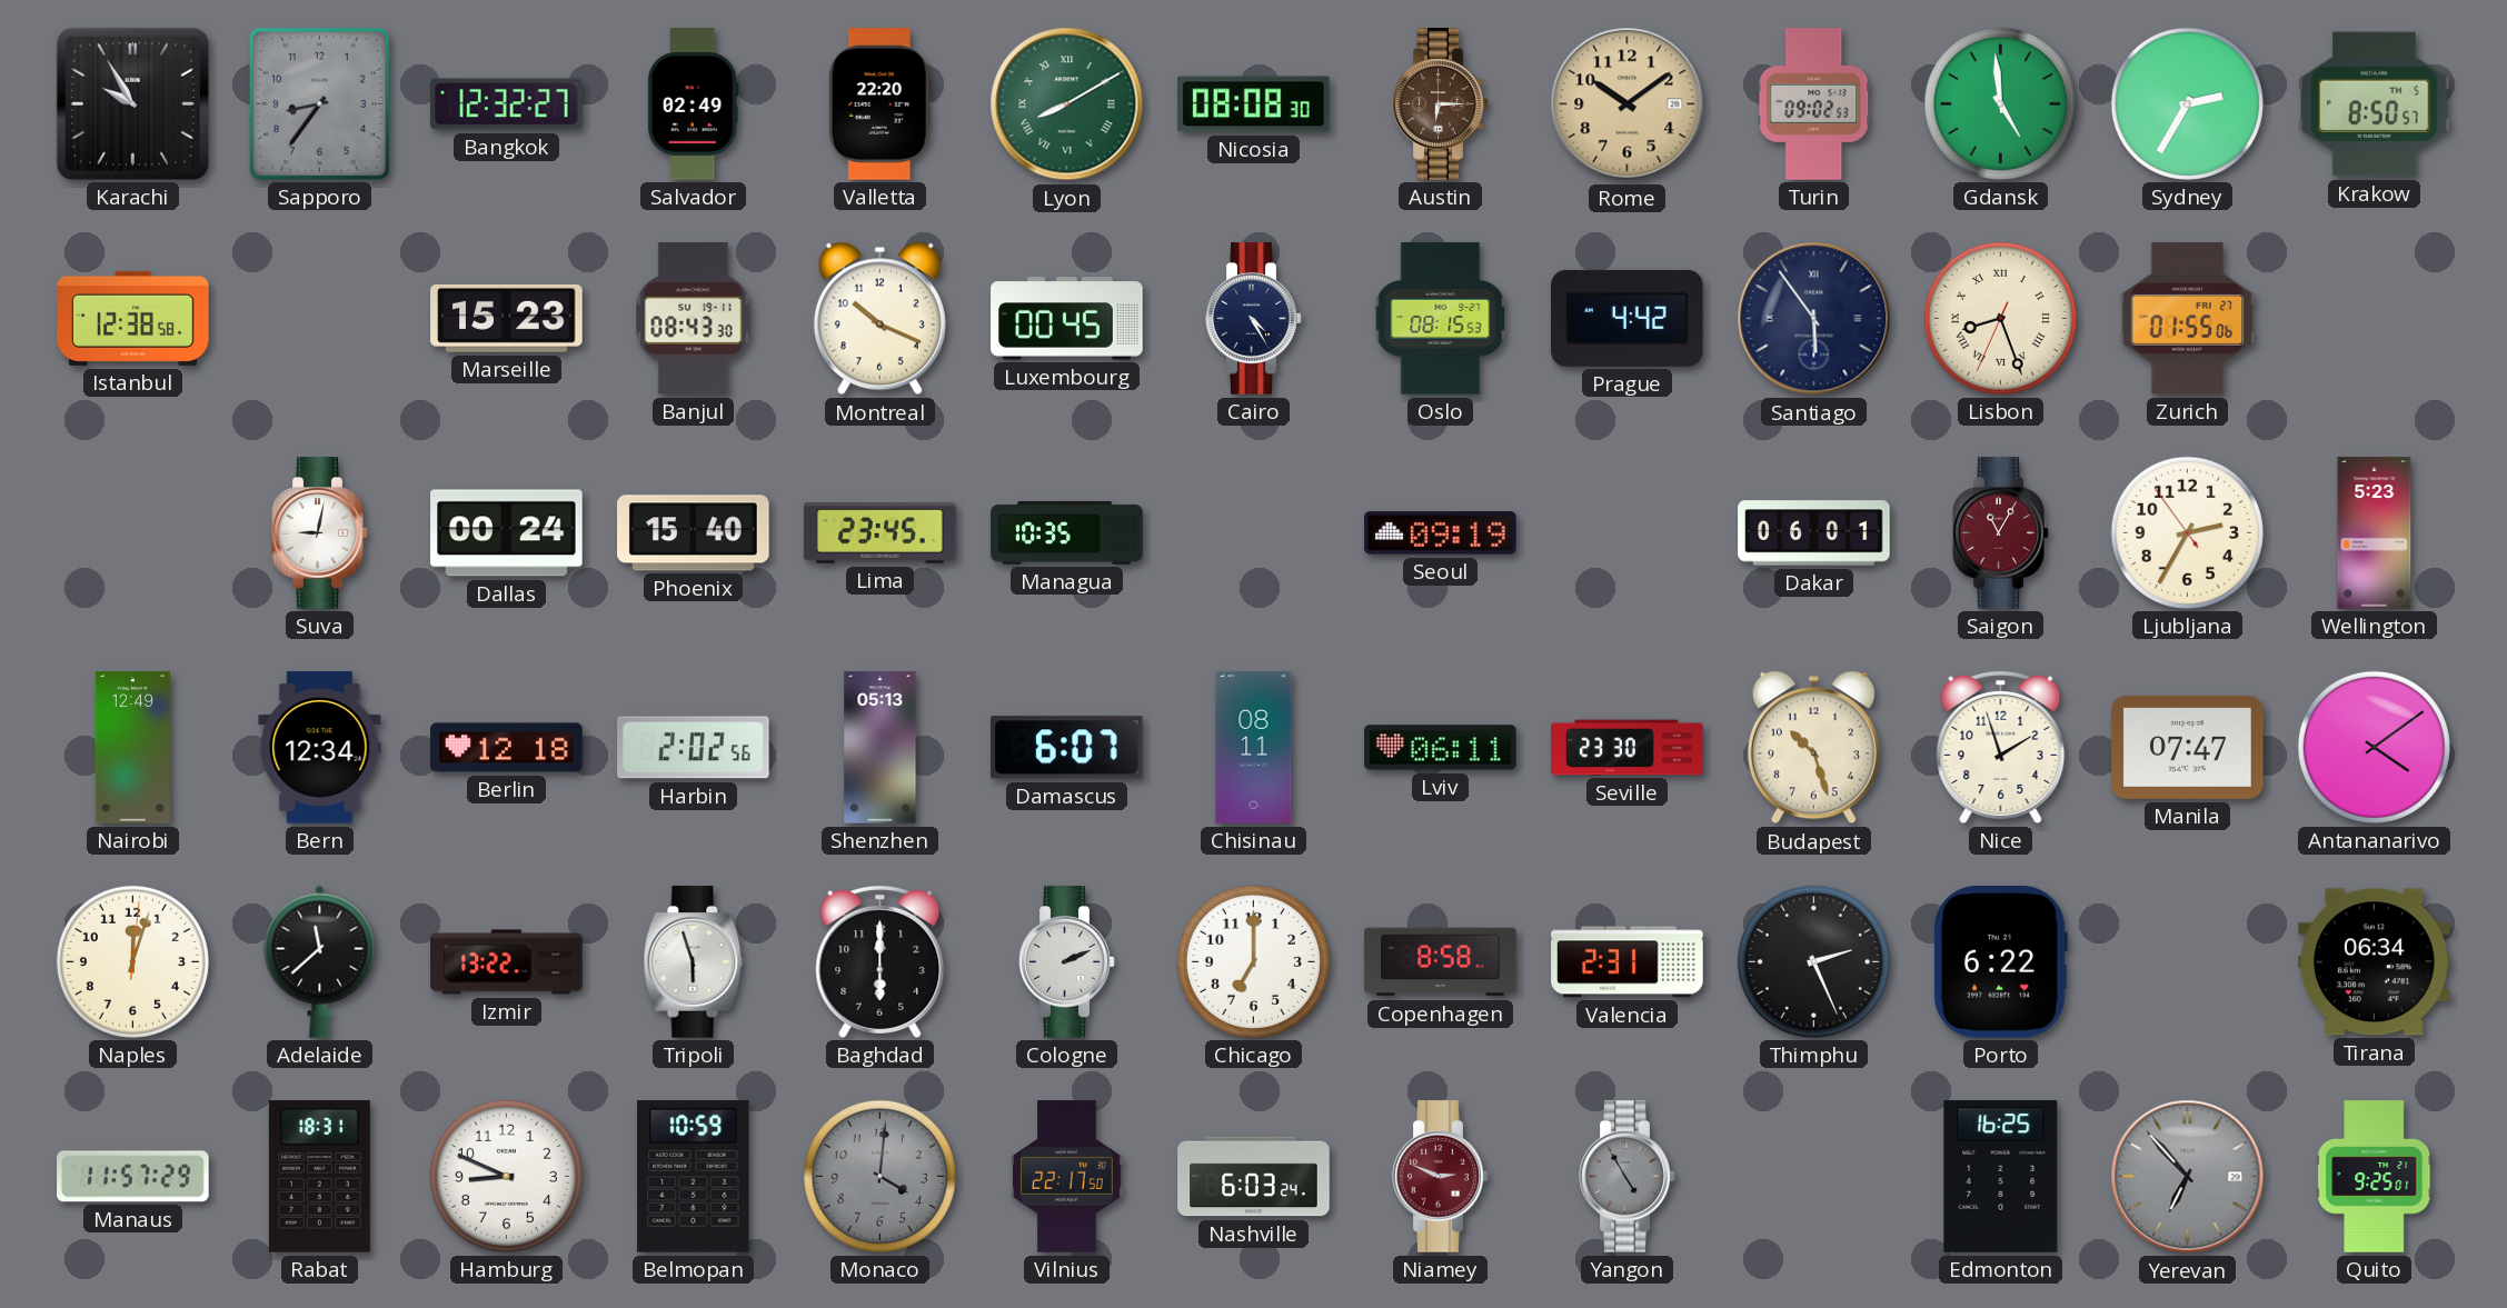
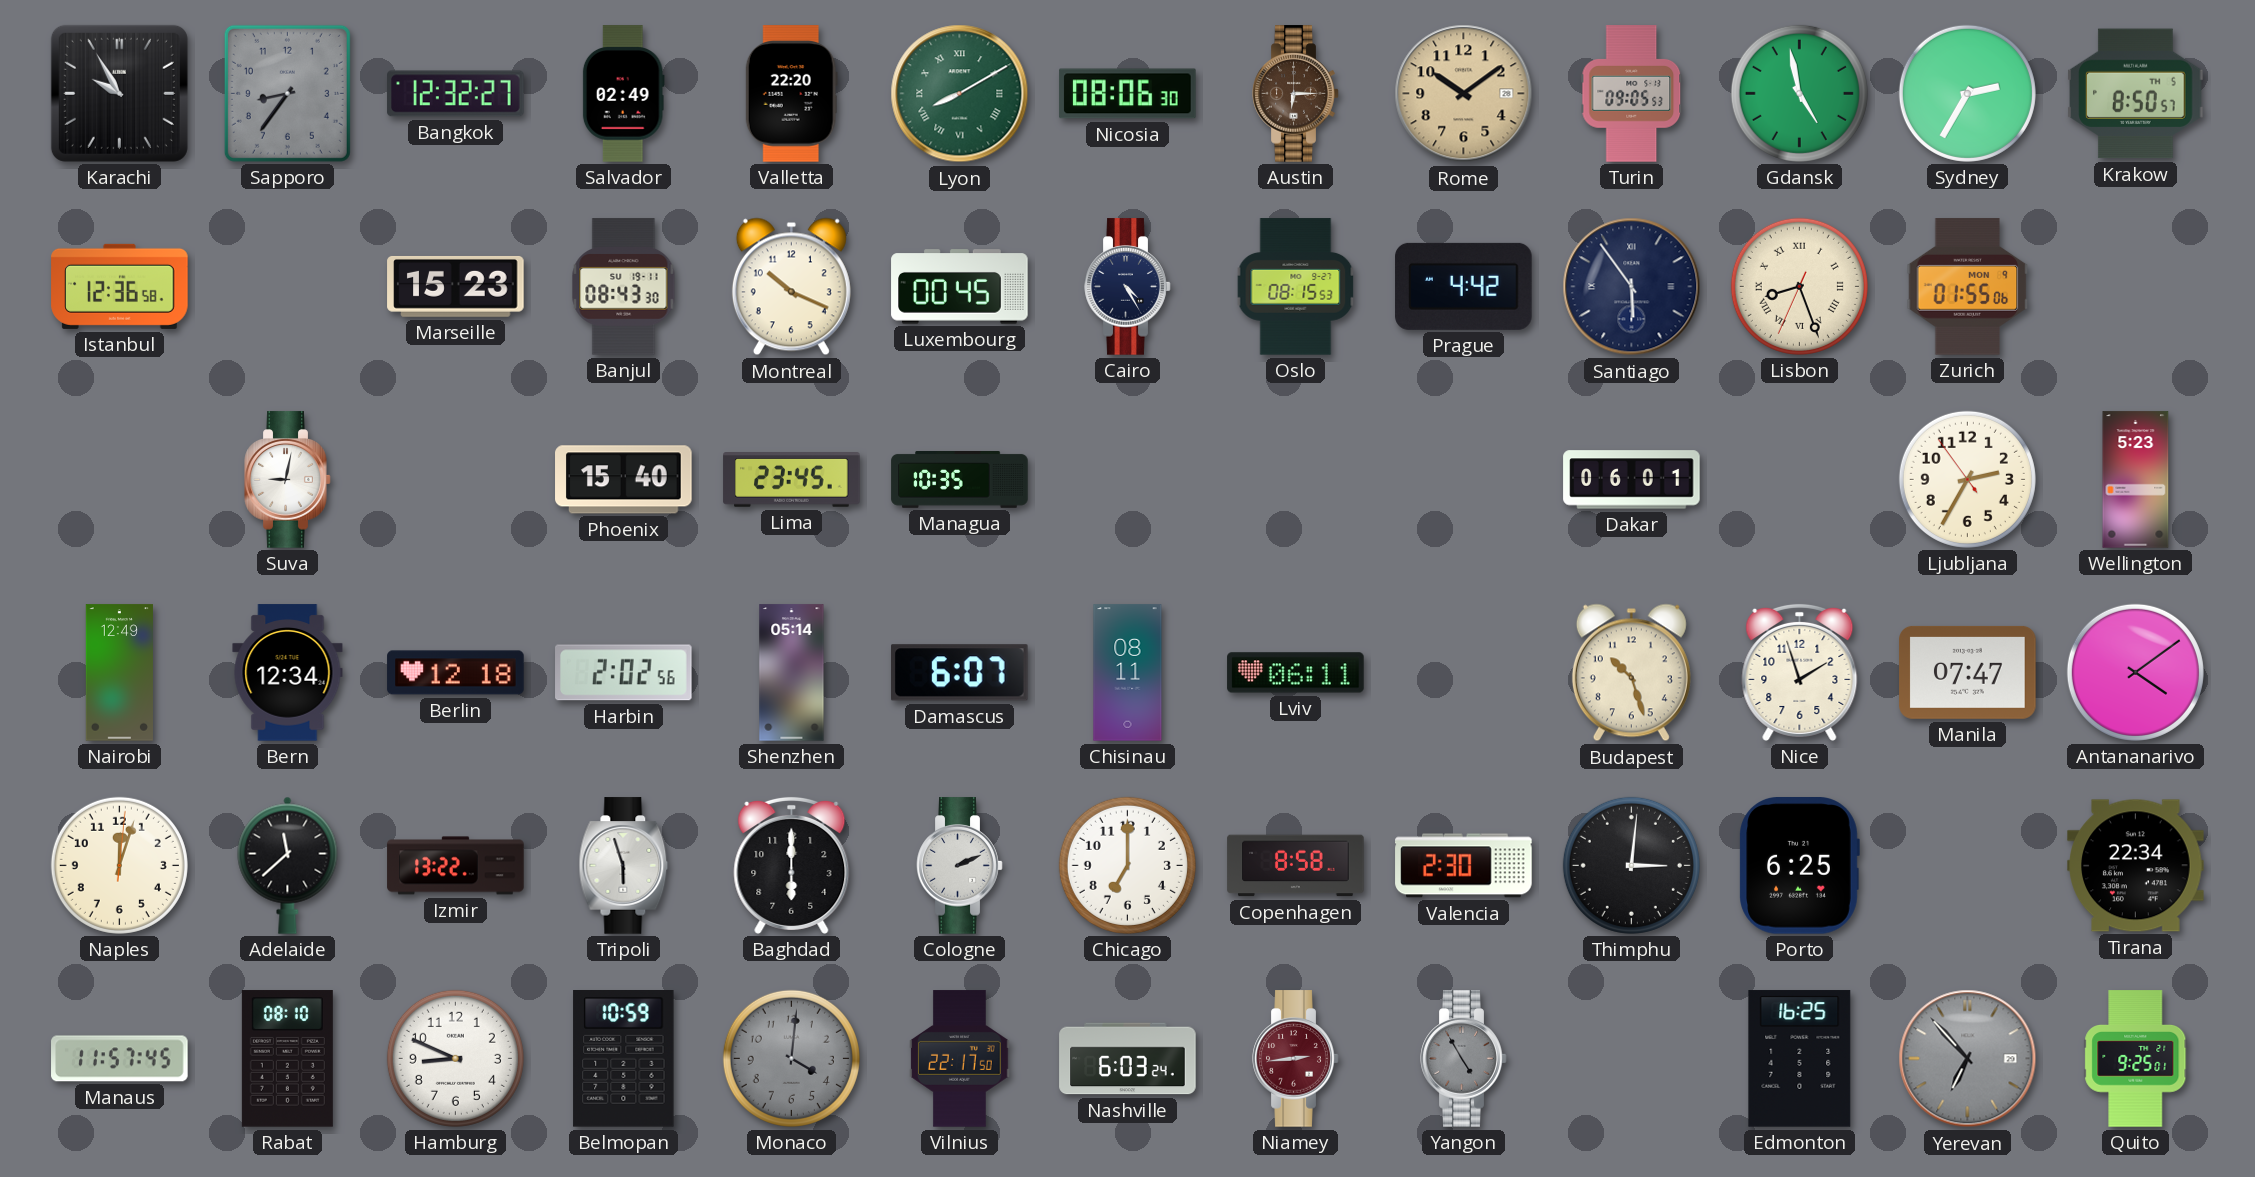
Nicosia: 08:08 -> 08:06
Turin: 09:02 -> 09:05
Gdansk: 4:59 -> 4:58
Istanbul: 12:38 -> 12:36
Zurich date: FRI 27 -> MON 9
Dallas: 00:24 -> none
Seoul: 09:19 -> none
Saigon: 11:05 -> none
Shenzhen: 05:13 -> 05:14
Seville: 23:30 -> none
Valencia: 2:31 -> 2:30
Thimphu: 2:26 -> 3:01
Porto: 6:22 -> 6:25
Tirana: 06:34 -> 22:34
Manaus: 11:57:29 -> 11:57:45
Rabat: 18:31 -> 08:10
Niamey: 2:49 -> 2:44
